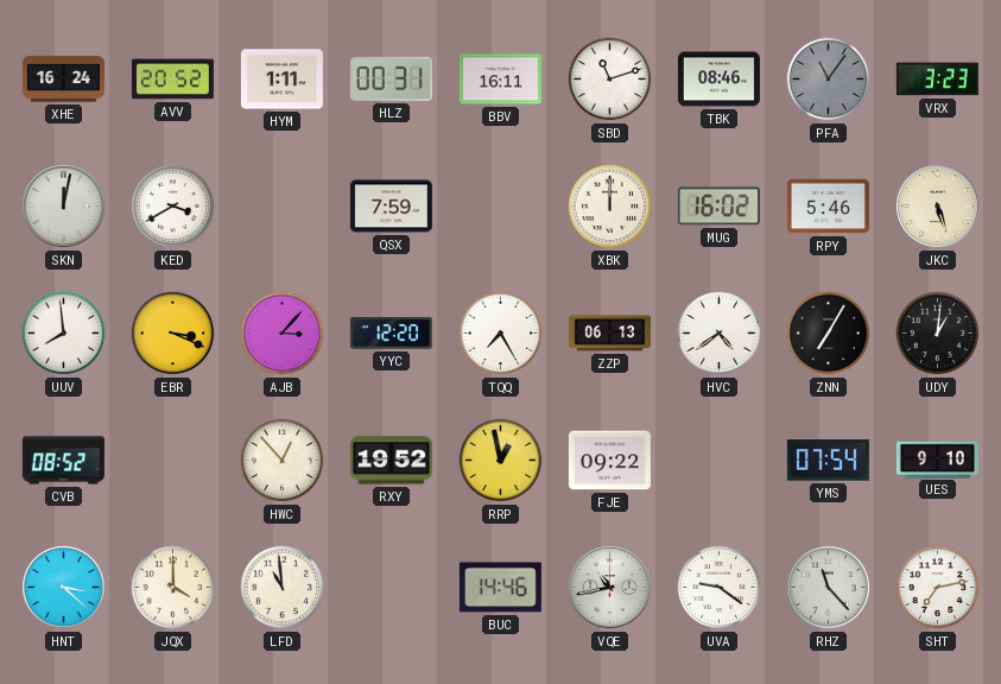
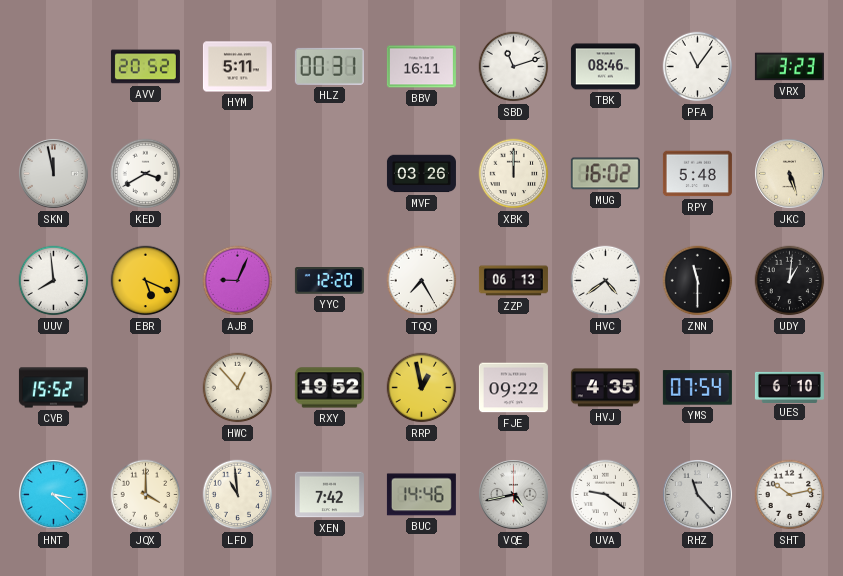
XHE: 16:24 -> none
HYM: 1:11 -> 5:11
PFA dial: grey -> white
SKN: 12:02 -> 11:58
QSX: 7:59 -> none
MVF: none -> 03:26
RPY: 5:46 -> 5:48
EBR: 3:19 -> 5:19
AJB: 3:07 -> 9:04
ZNN: 7:05 -> 11:30
CVB: 08:52 -> 15:52
HVJ: none -> 4:35
UES: 9:10 -> 6:10
XEN: none -> 7:42
VQE: 10:43 -> 4:43
SHT: 7:13 -> 10:13
